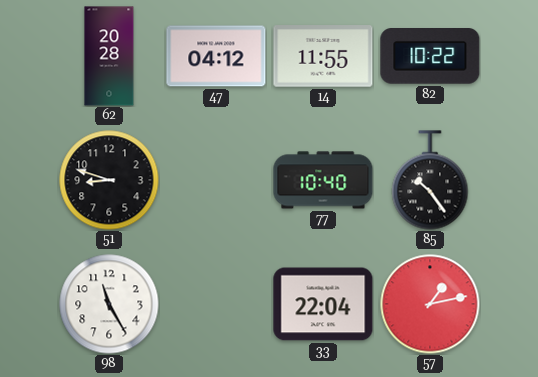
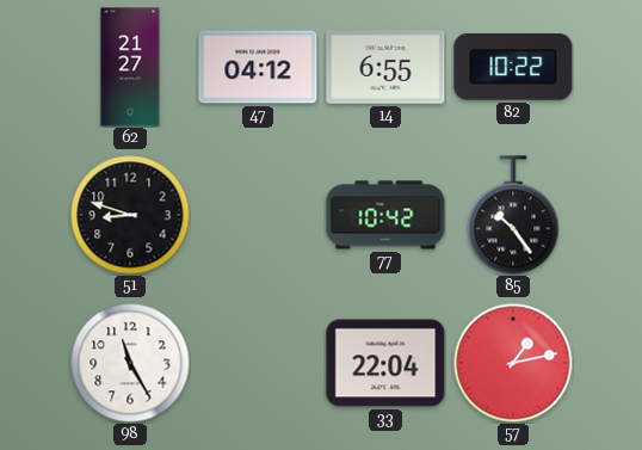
62: 20:28 -> 21:27
14: 11:55 -> 6:55
77: 10:40 -> 10:42
